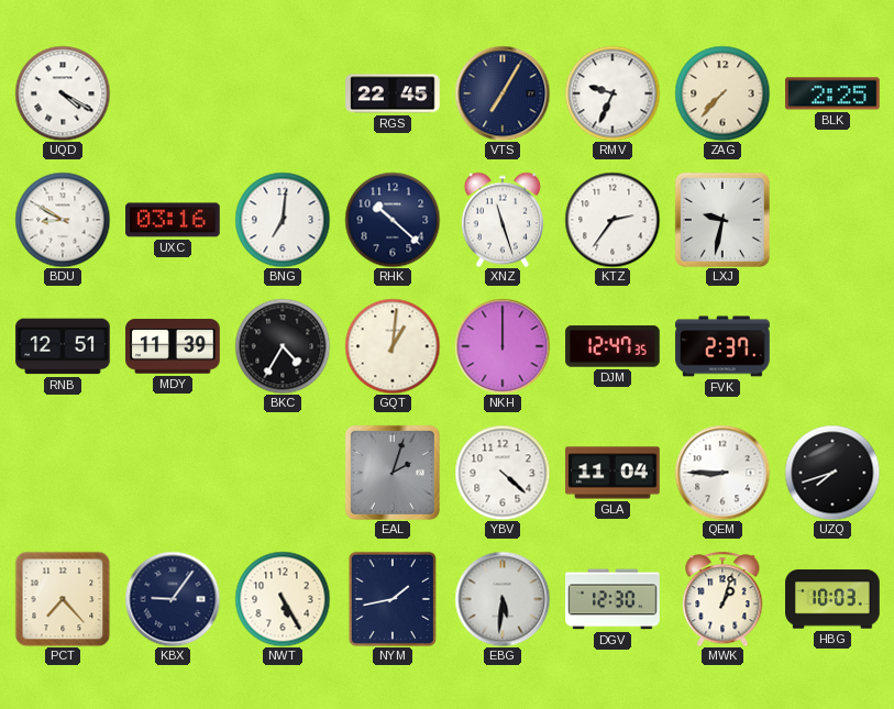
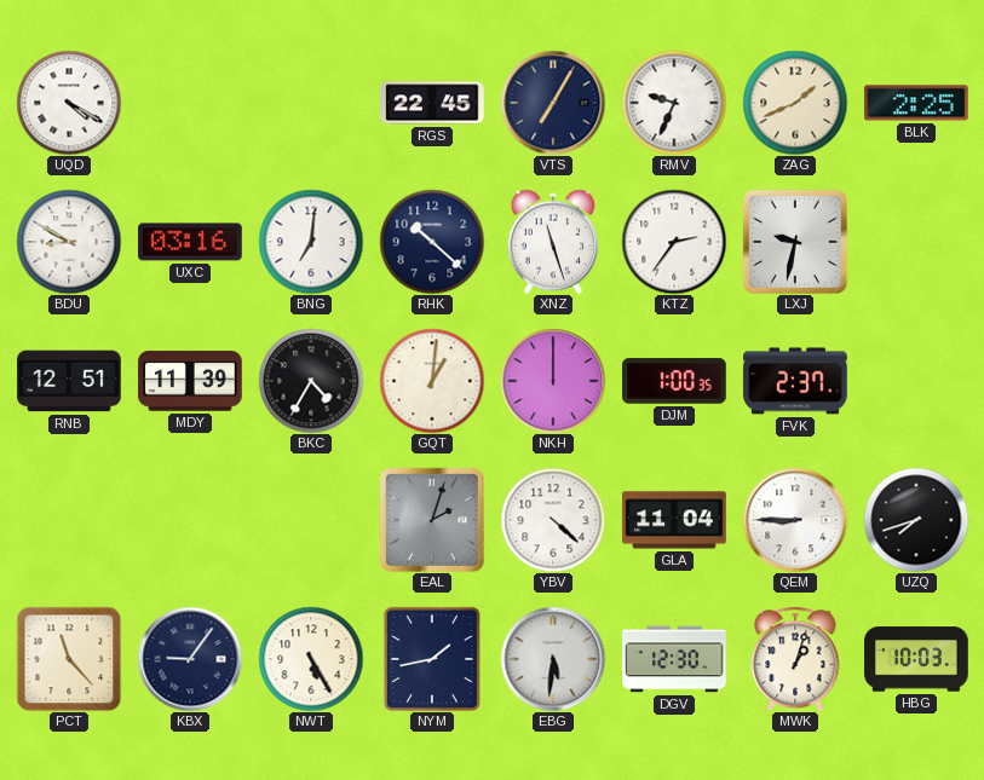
ZAG: 7:37 -> 1:41
DJM: 12:47 -> 1:00
PCT: 7:23 -> 11:23
